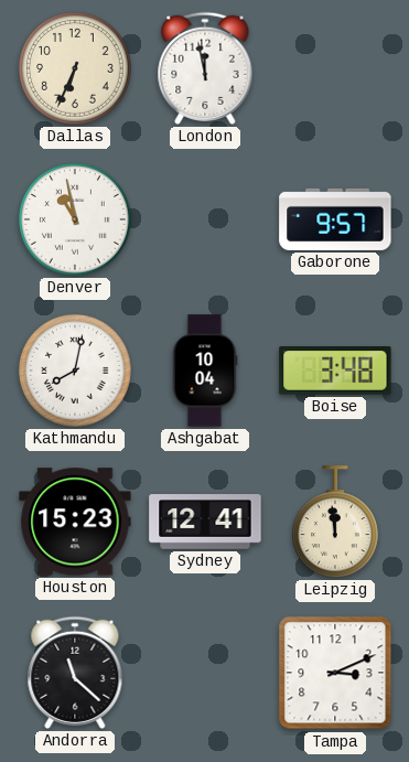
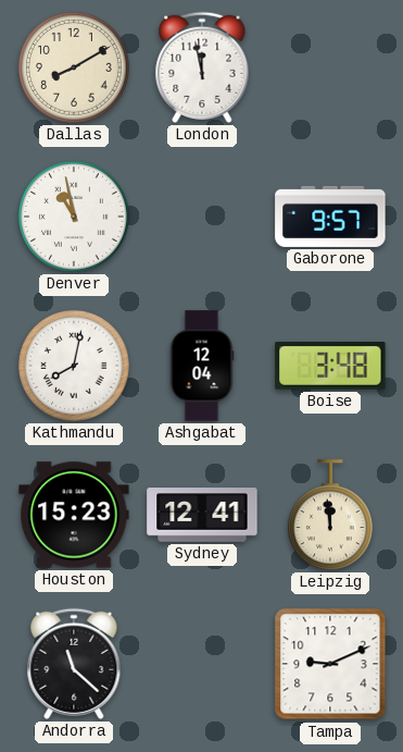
Dallas: 6:34 -> 8:10
Ashgabat: 10:04 -> 12:04
Tampa: 3:11 -> 9:11
